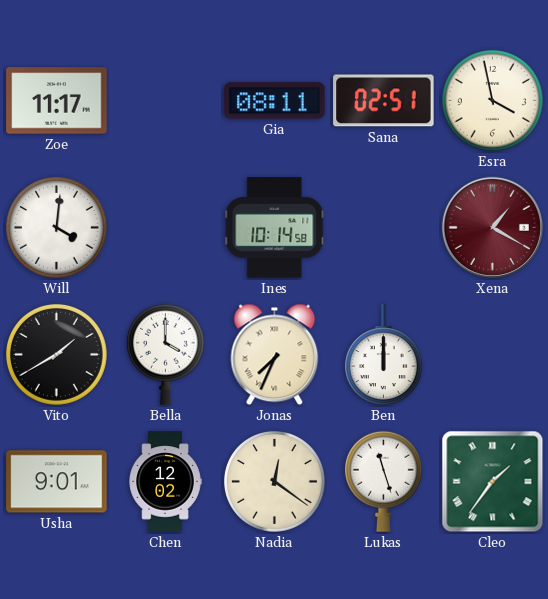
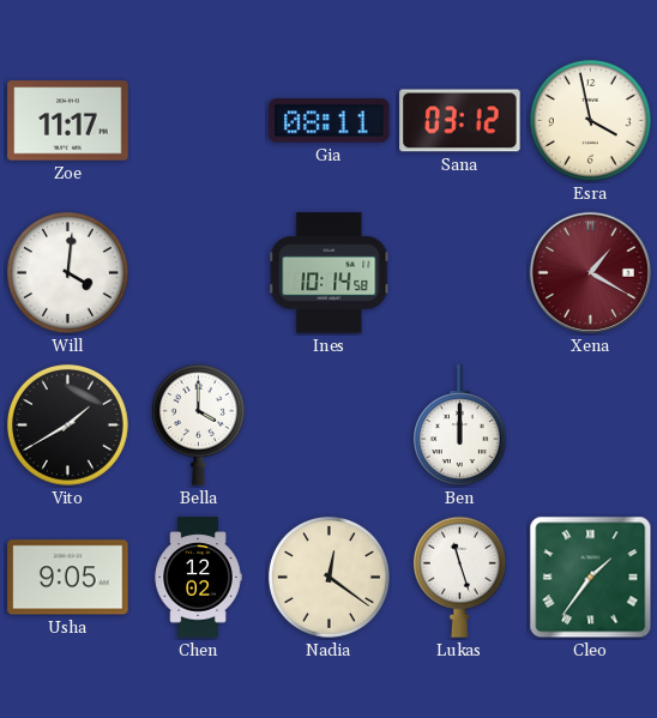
Sana: 02:51 -> 03:12
Jonas: 7:34 -> none
Usha: 9:01 -> 9:05
